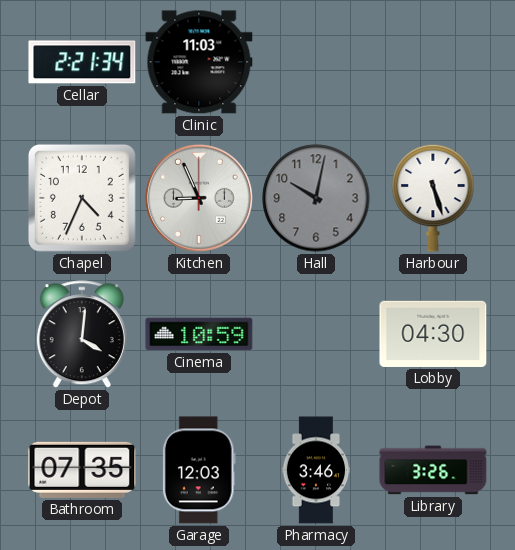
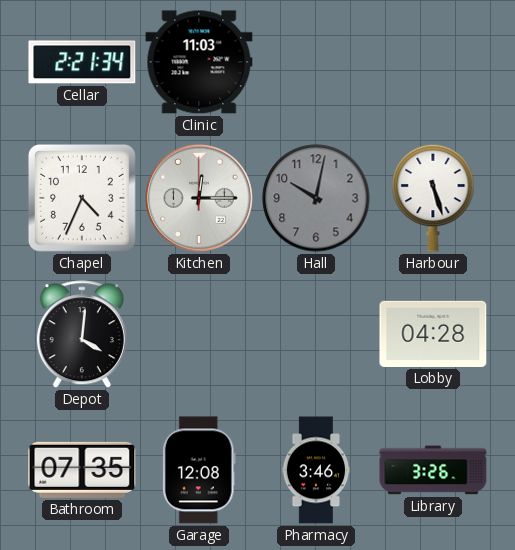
Kitchen: 8:56 -> 12:15
Cinema: 10:59 -> none
Lobby: 04:30 -> 04:28
Garage: 12:03 -> 12:08
